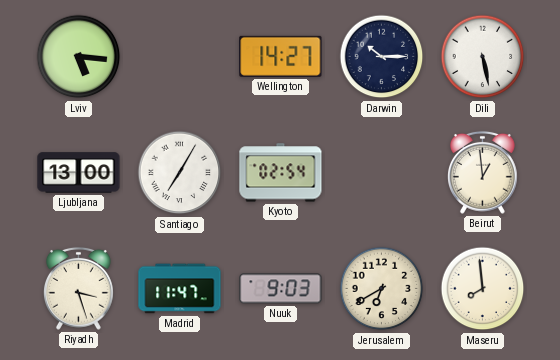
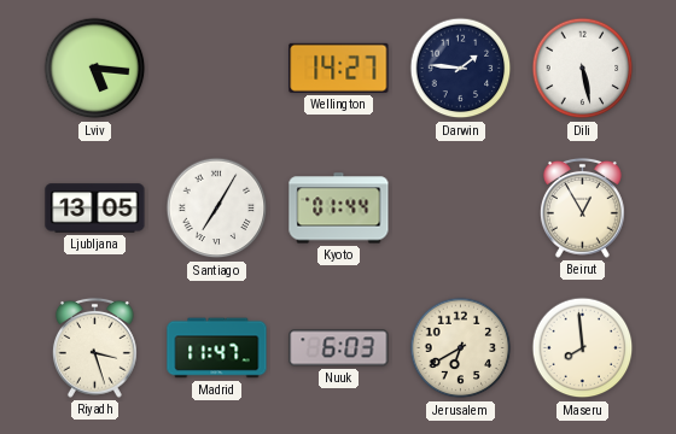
Darwin: 10:15 -> 1:46
Ljubljana: 13:00 -> 13:05
Kyoto: 02:54 -> 01:44
Beirut: 12:59 -> 12:55
Nuuk: 9:03 -> 6:03
